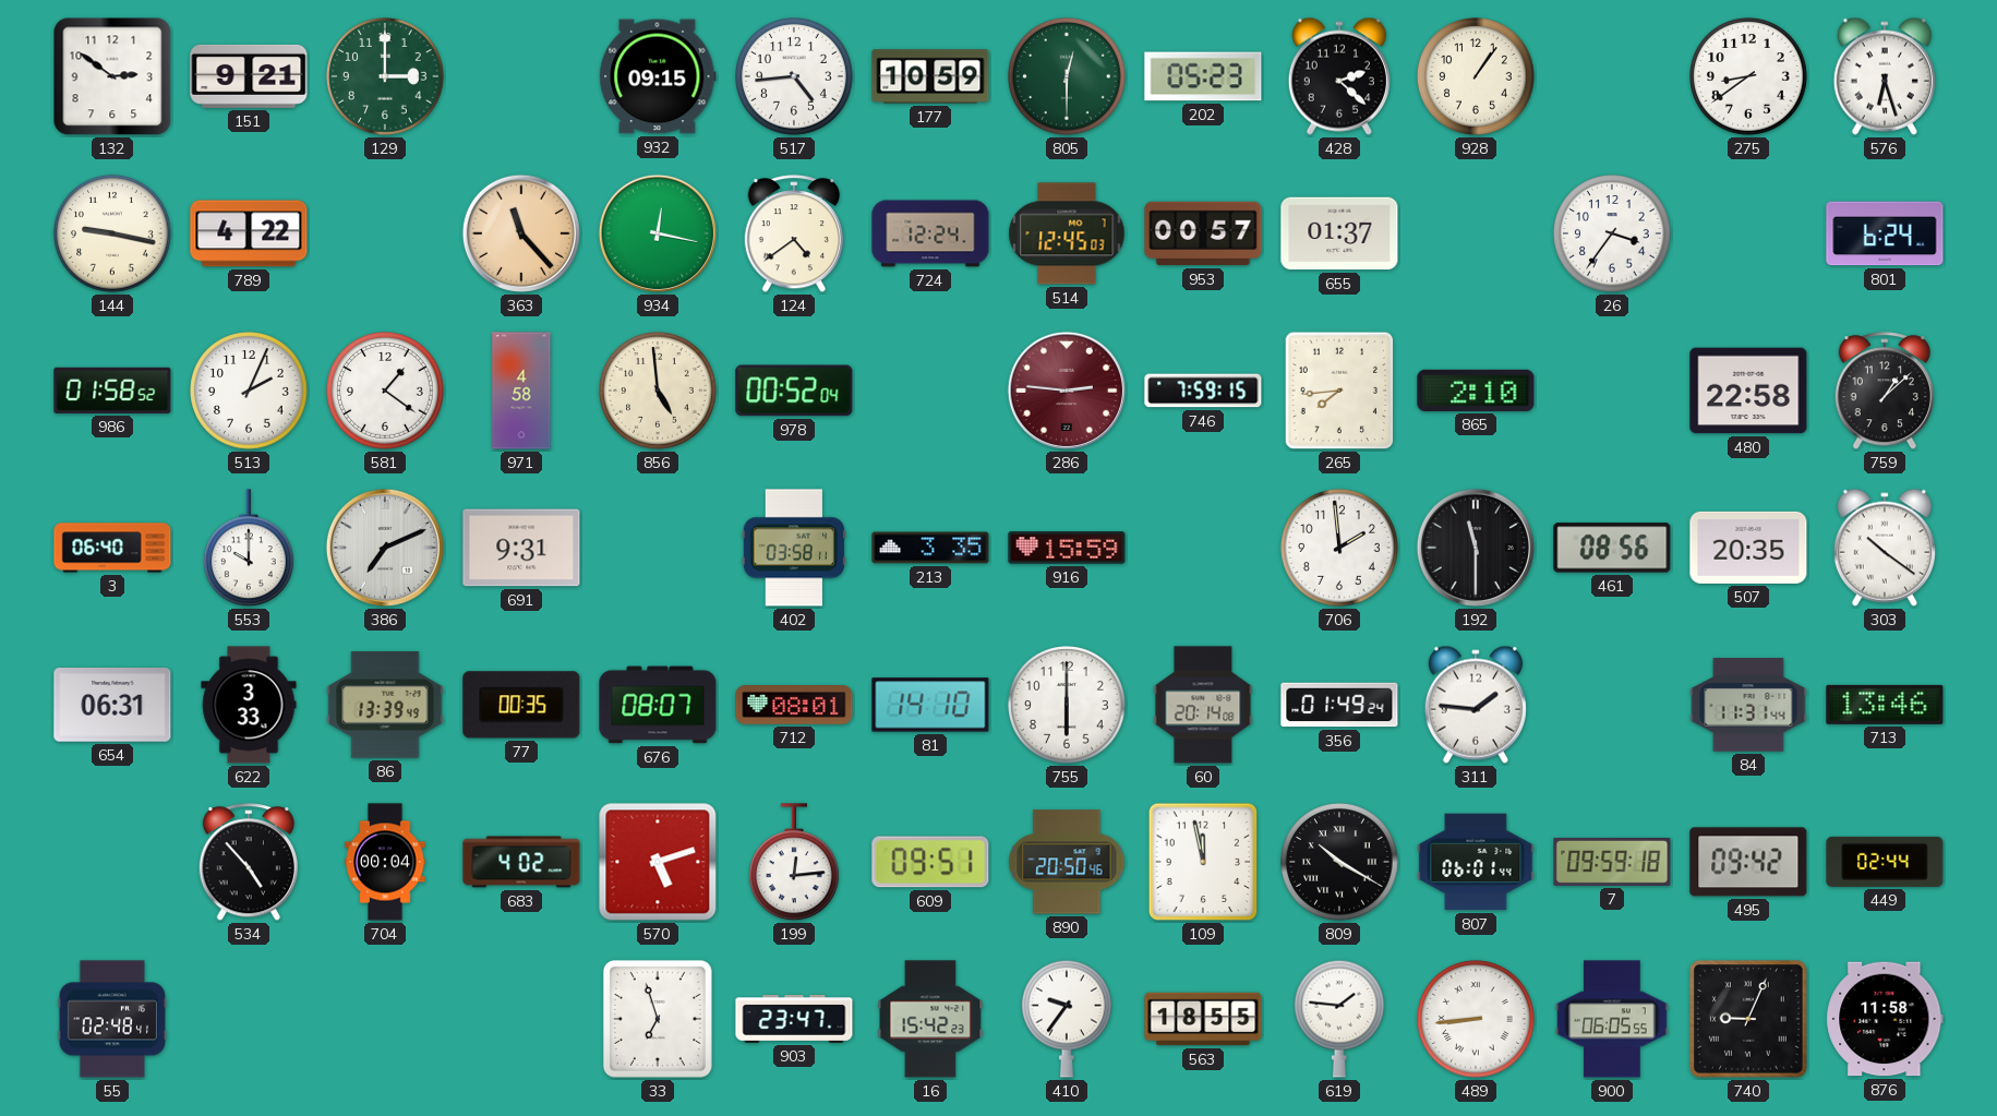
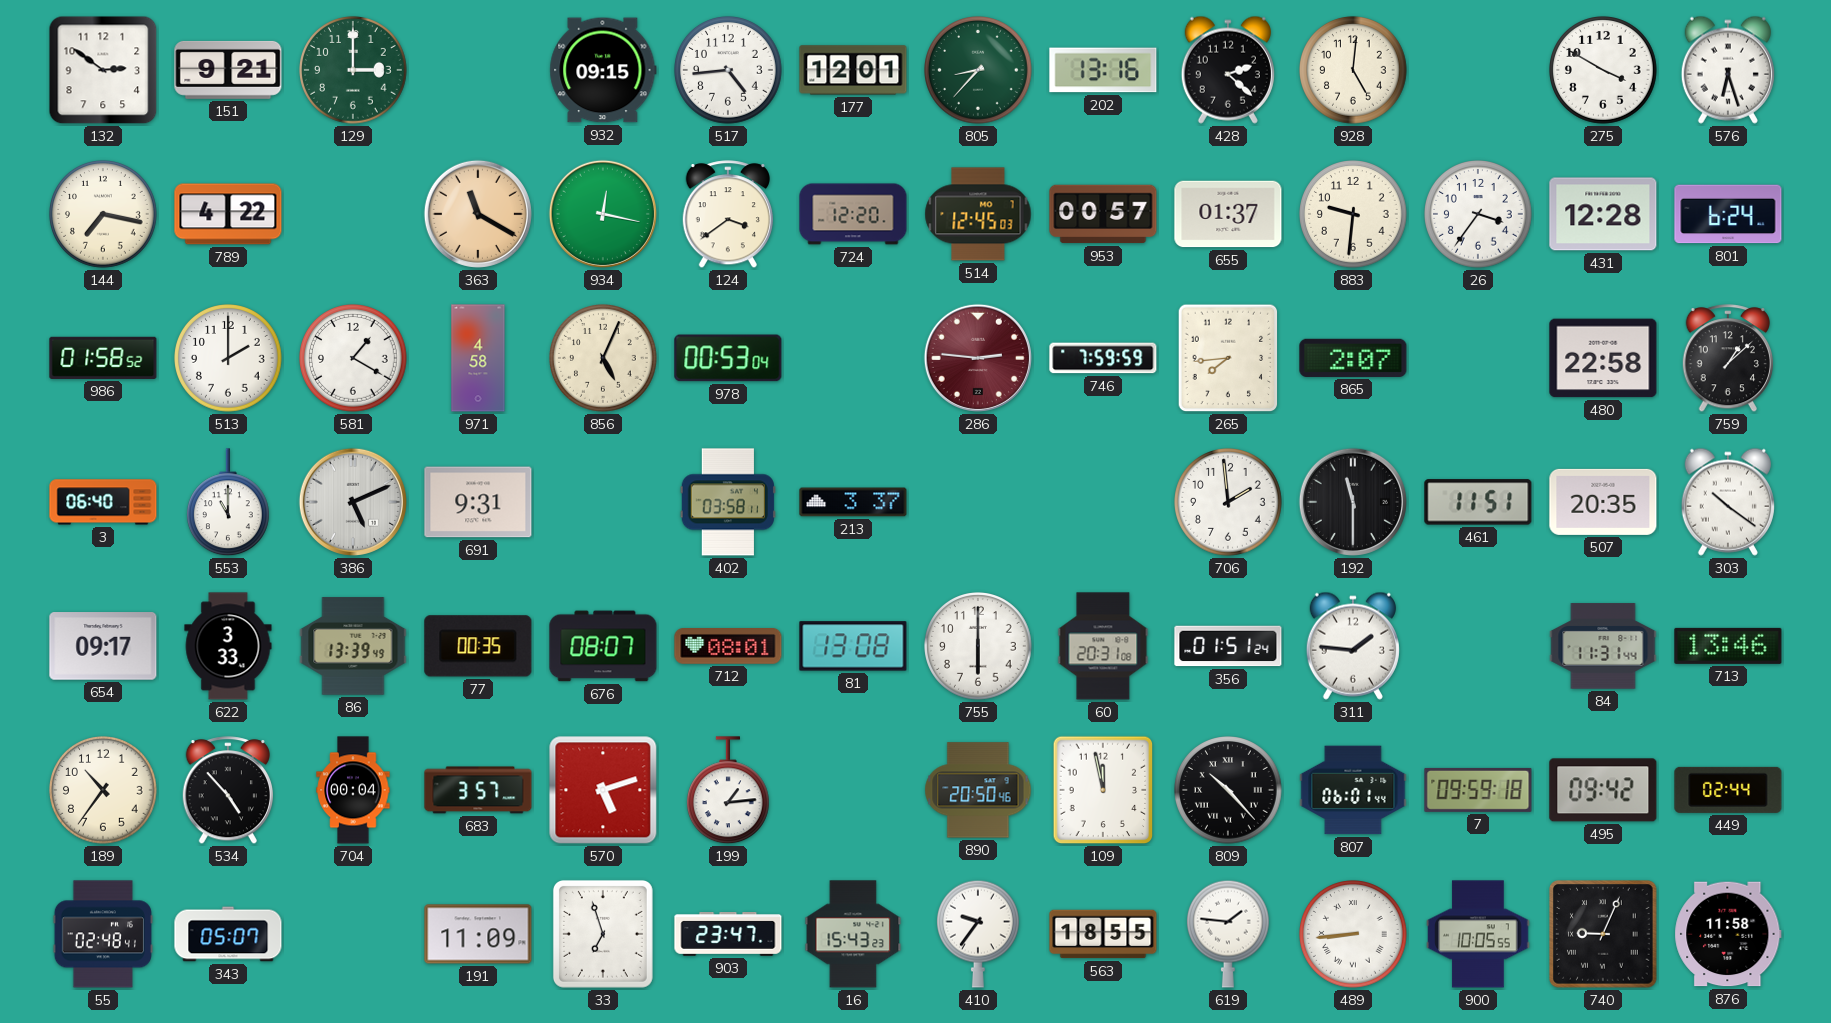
177: 10:59 -> 12:01
805: 12:30 -> 8:37
202: 05:23 -> 13:16
928: 1:06 -> 5:01
275: 8:39 -> 3:50
144: 9:17 -> 7:17
363: 11:23 -> 11:20
124: 4:39 -> 3:39
724: 12:24 -> 12:20
883: none -> 9:31
431: none -> 12:28
513: 2:04 -> 2:00
581: 1:21 -> 1:20
856: 4:59 -> 5:04
978: 00:52 -> 00:53
746: 7:59:15 -> 7:59:59
865: 2:10 -> 2:07
553: 10:00 -> 11:00
386: 7:11 -> 5:11
213: 3:35 -> 3:37
916: 15:59 -> none
461: 08:56 -> 11:51
654: 06:31 -> 09:17
81: 14:10 -> 13:08
60: 20:14 -> 20:31
356: 01:49 -> 01:51
189: none -> 10:36
683: 4:02 -> 3:57
199: 12:14 -> 1:14
609: 09:51 -> none
809: 10:20 -> 10:23
343: none -> 05:07
191: none -> 11:09
16: 15:42 -> 15:43
900: 06:05 -> 10:05
